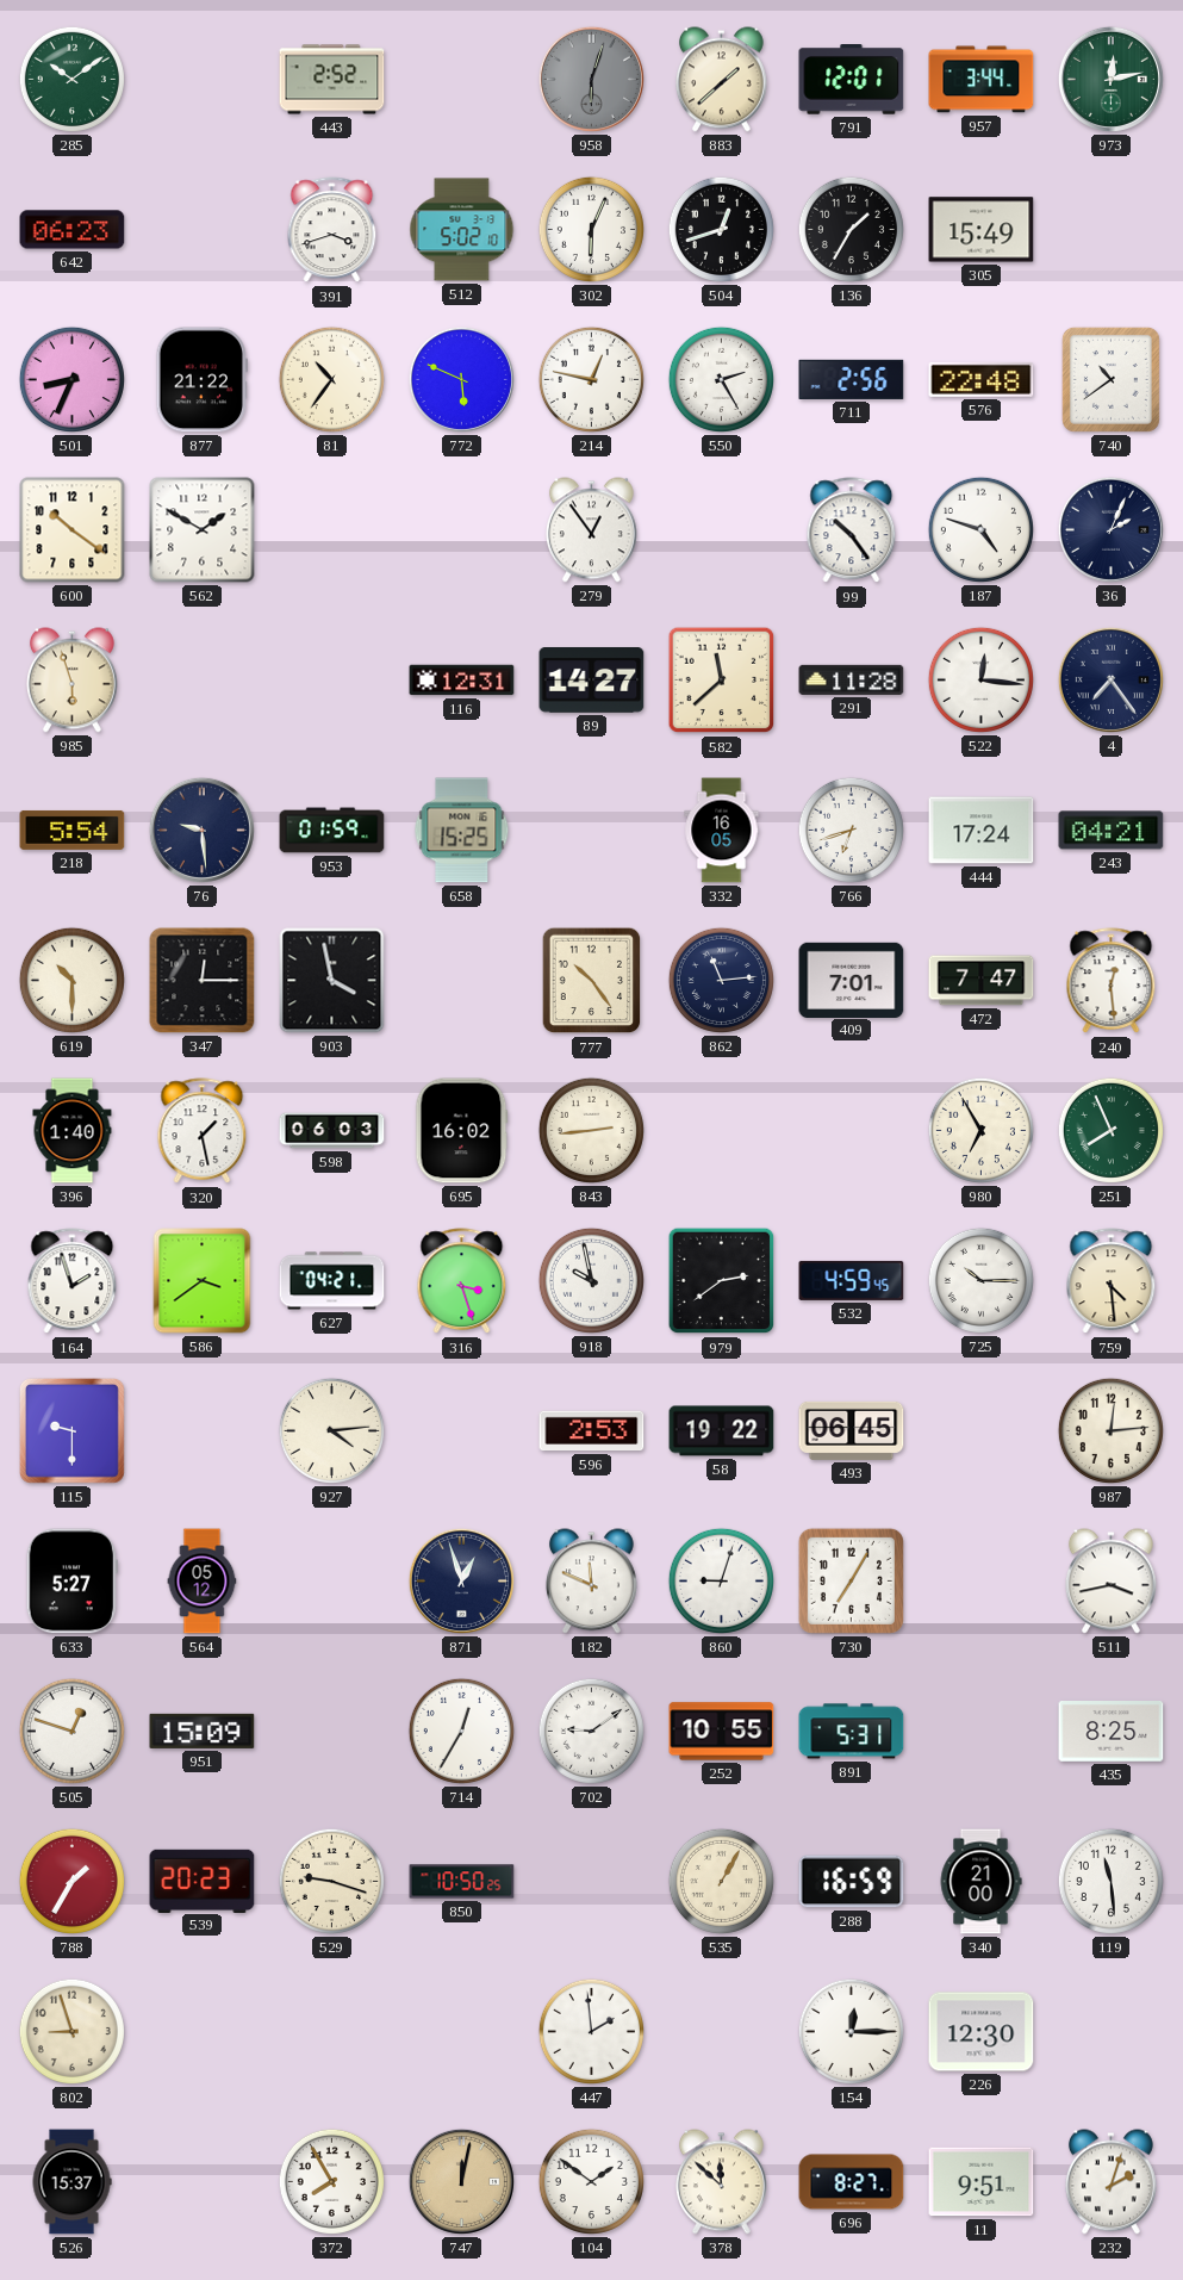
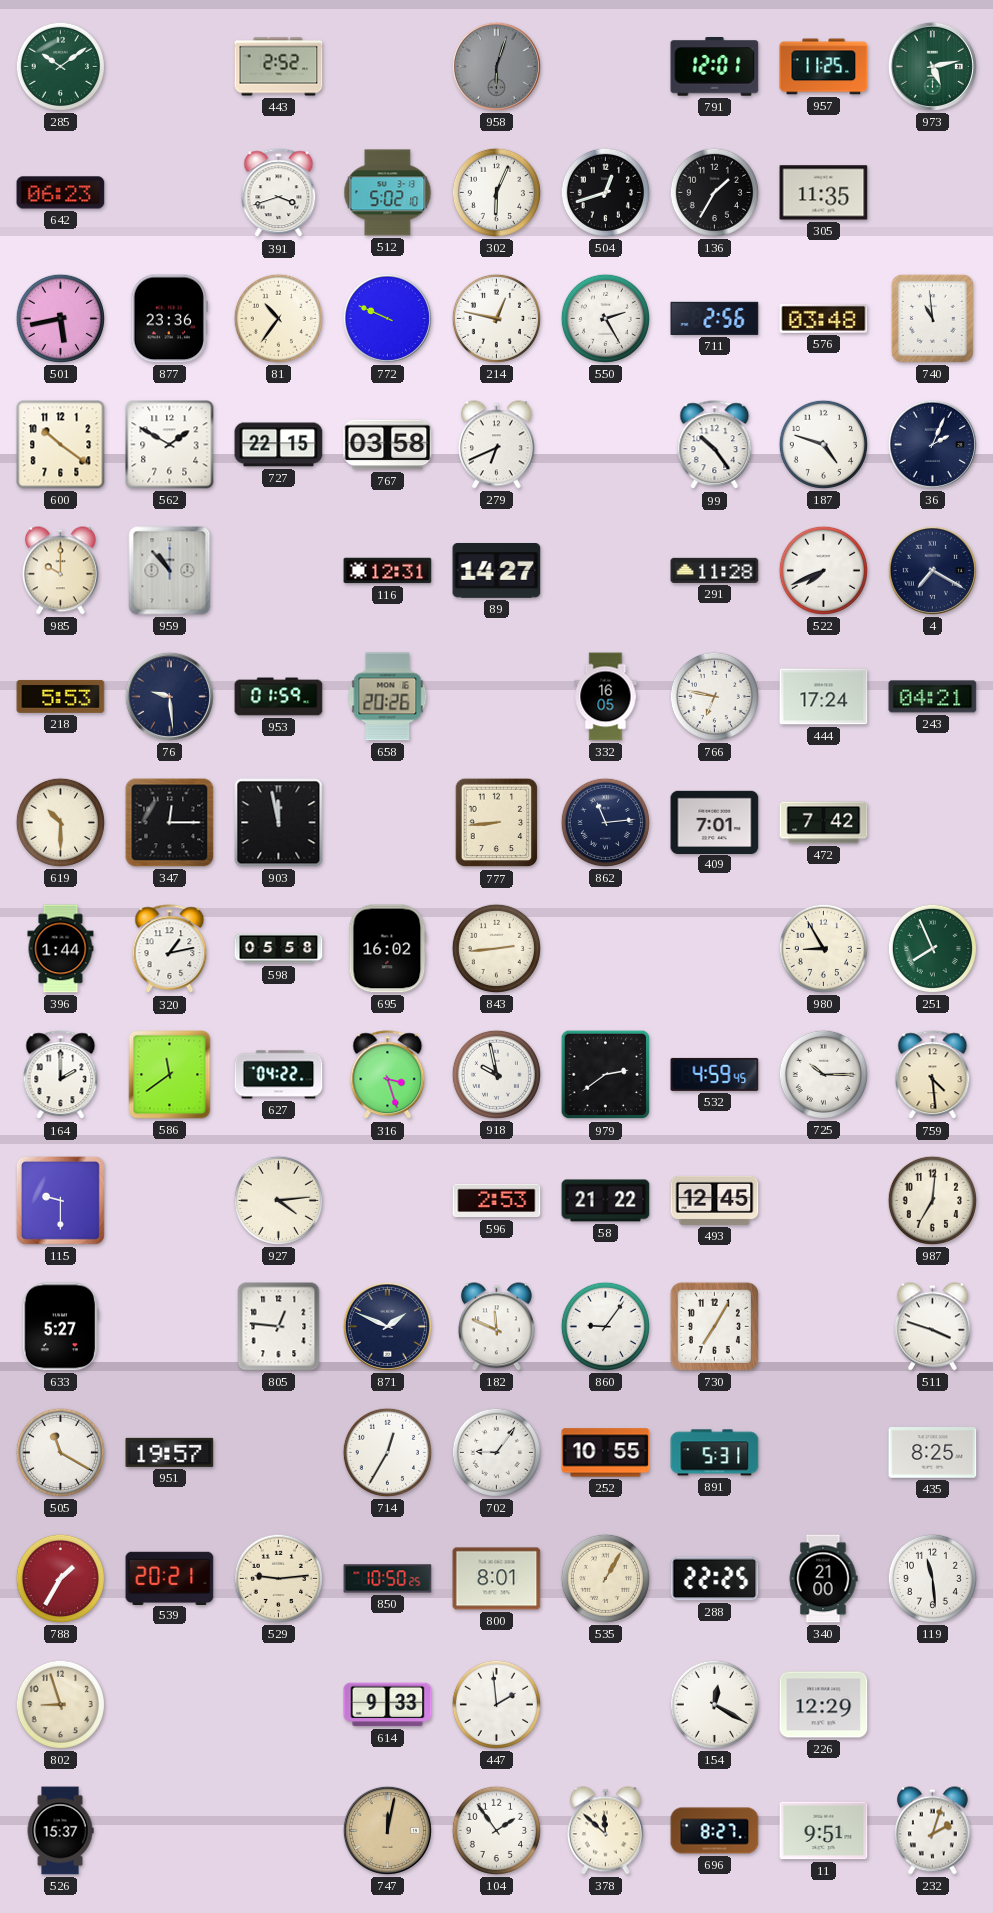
883: 1:38 -> none
957: 3:44 -> 11:25
973: 12:13 -> 5:13
305: 15:49 -> 11:35
501: 8:34 -> 5:43
877: 21:22 -> 23:36
772: 5:49 -> 9:49
576: 22:48 -> 03:48
740: 10:39 -> 10:59
727: none -> 22:15
767: none -> 03:58
279: 12:54 -> 6:41
985: 5:57 -> 10:00
959: none -> 10:53
582: 11:38 -> none
522: 12:16 -> 7:41
4: 7:24 -> 7:20
218: 5:54 -> 5:53
658: 15:25 -> 20:26
766: 6:42 -> 6:47
903: 3:58 -> 11:58
777: 10:24 -> 8:44
472: 7:47 -> 7:42
240: 12:29 -> none
396: 1:40 -> 1:44
320: 1:28 -> 1:13
598: 06:03 -> 05:58
980: 6:55 -> 8:55
164: 1:57 -> 2:00
586: 3:39 -> 11:39
627: 04:21 -> 04:22
58: 19:22 -> 21:22
493: 06:45 -> 12:45
987: 12:14 -> 7:01
564: 05:12 -> none
805: none -> 12:46
871: 12:57 -> 1:49
860: 9:03 -> 9:06
511: 3:43 -> 3:48
505: 12:48 -> 11:20
951: 15:09 -> 19:57
702: 9:09 -> 9:06
539: 20:23 -> 20:21
529: 9:18 -> 9:14
800: none -> 8:01
288: 16:59 -> 22:25
614: none -> 9:33
154: 12:15 -> 12:20
226: 12:30 -> 12:29
372: 7:55 -> none
104: 1:51 -> 1:54
